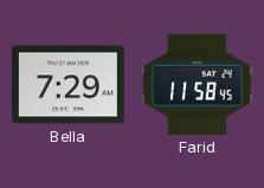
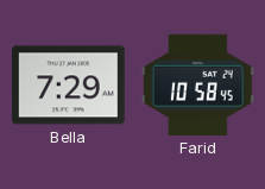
Farid: 11:58 -> 10:58
